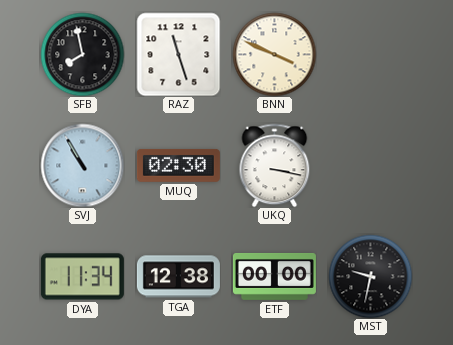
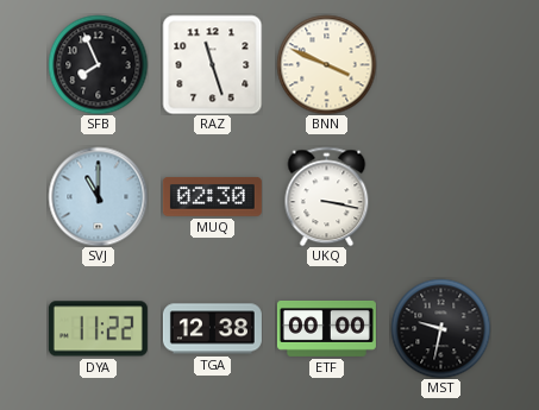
SFB: 7:58 -> 7:56
SVJ: 10:55 -> 11:00
DYA: 11:34 -> 11:22
